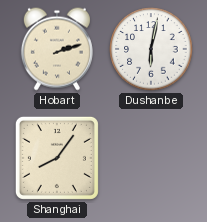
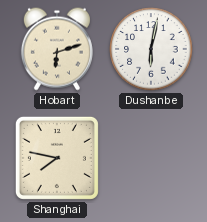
Hobart: 2:12 -> 6:12
Shanghai: 8:06 -> 7:47
